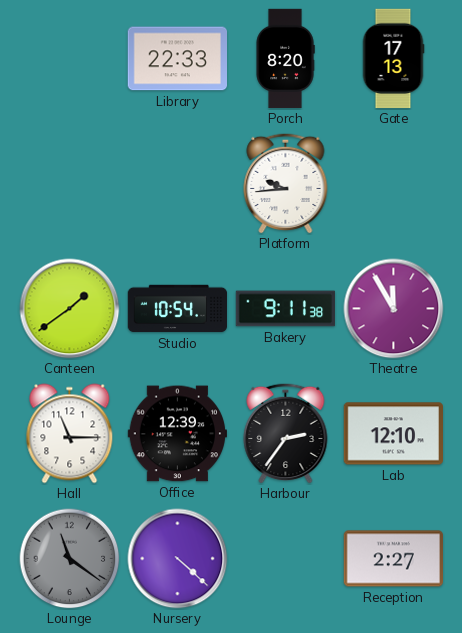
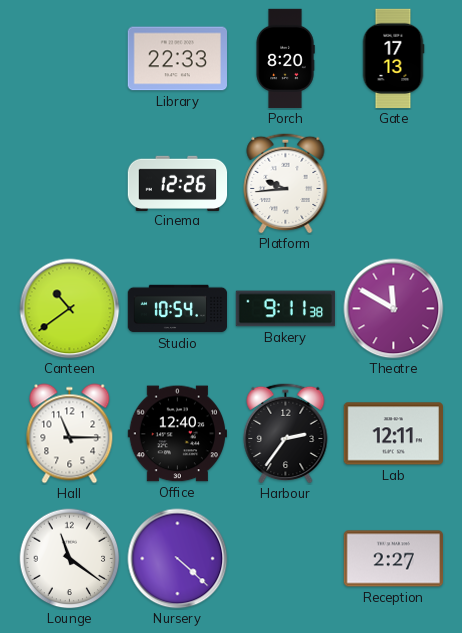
Cinema: none -> 12:26
Canteen: 1:39 -> 10:39
Theatre: 11:55 -> 11:50
Office: 12:39 -> 12:40
Lab: 12:10 -> 12:11
Lounge dial: grey -> white
